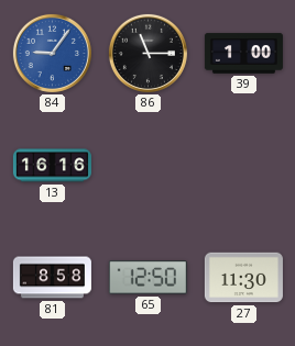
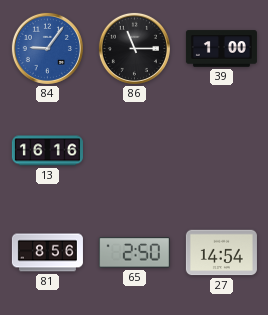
81: 8:58 -> 8:56
65: 12:50 -> 2:50
27: 11:30 -> 14:54
